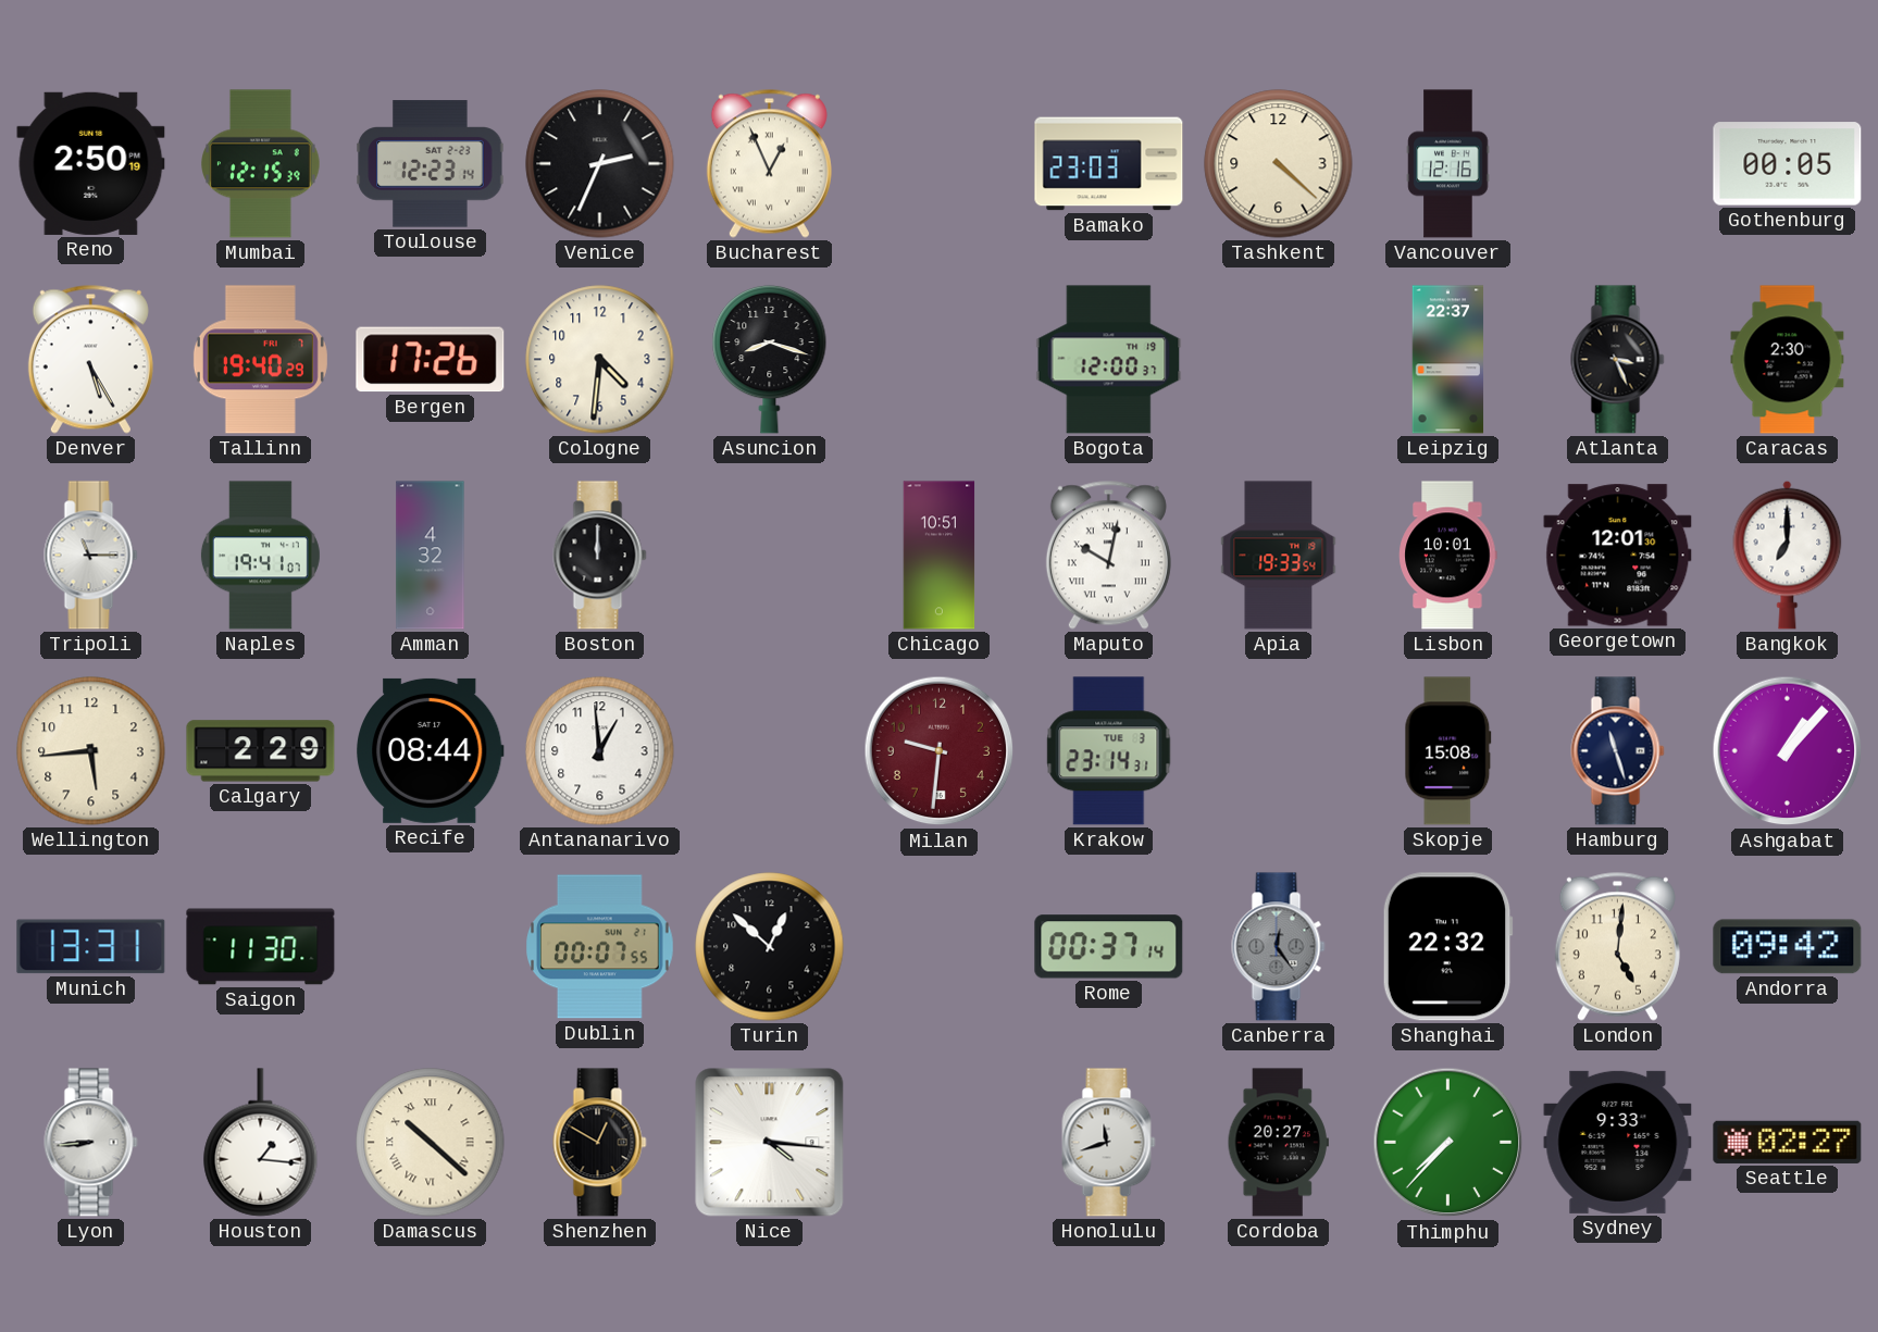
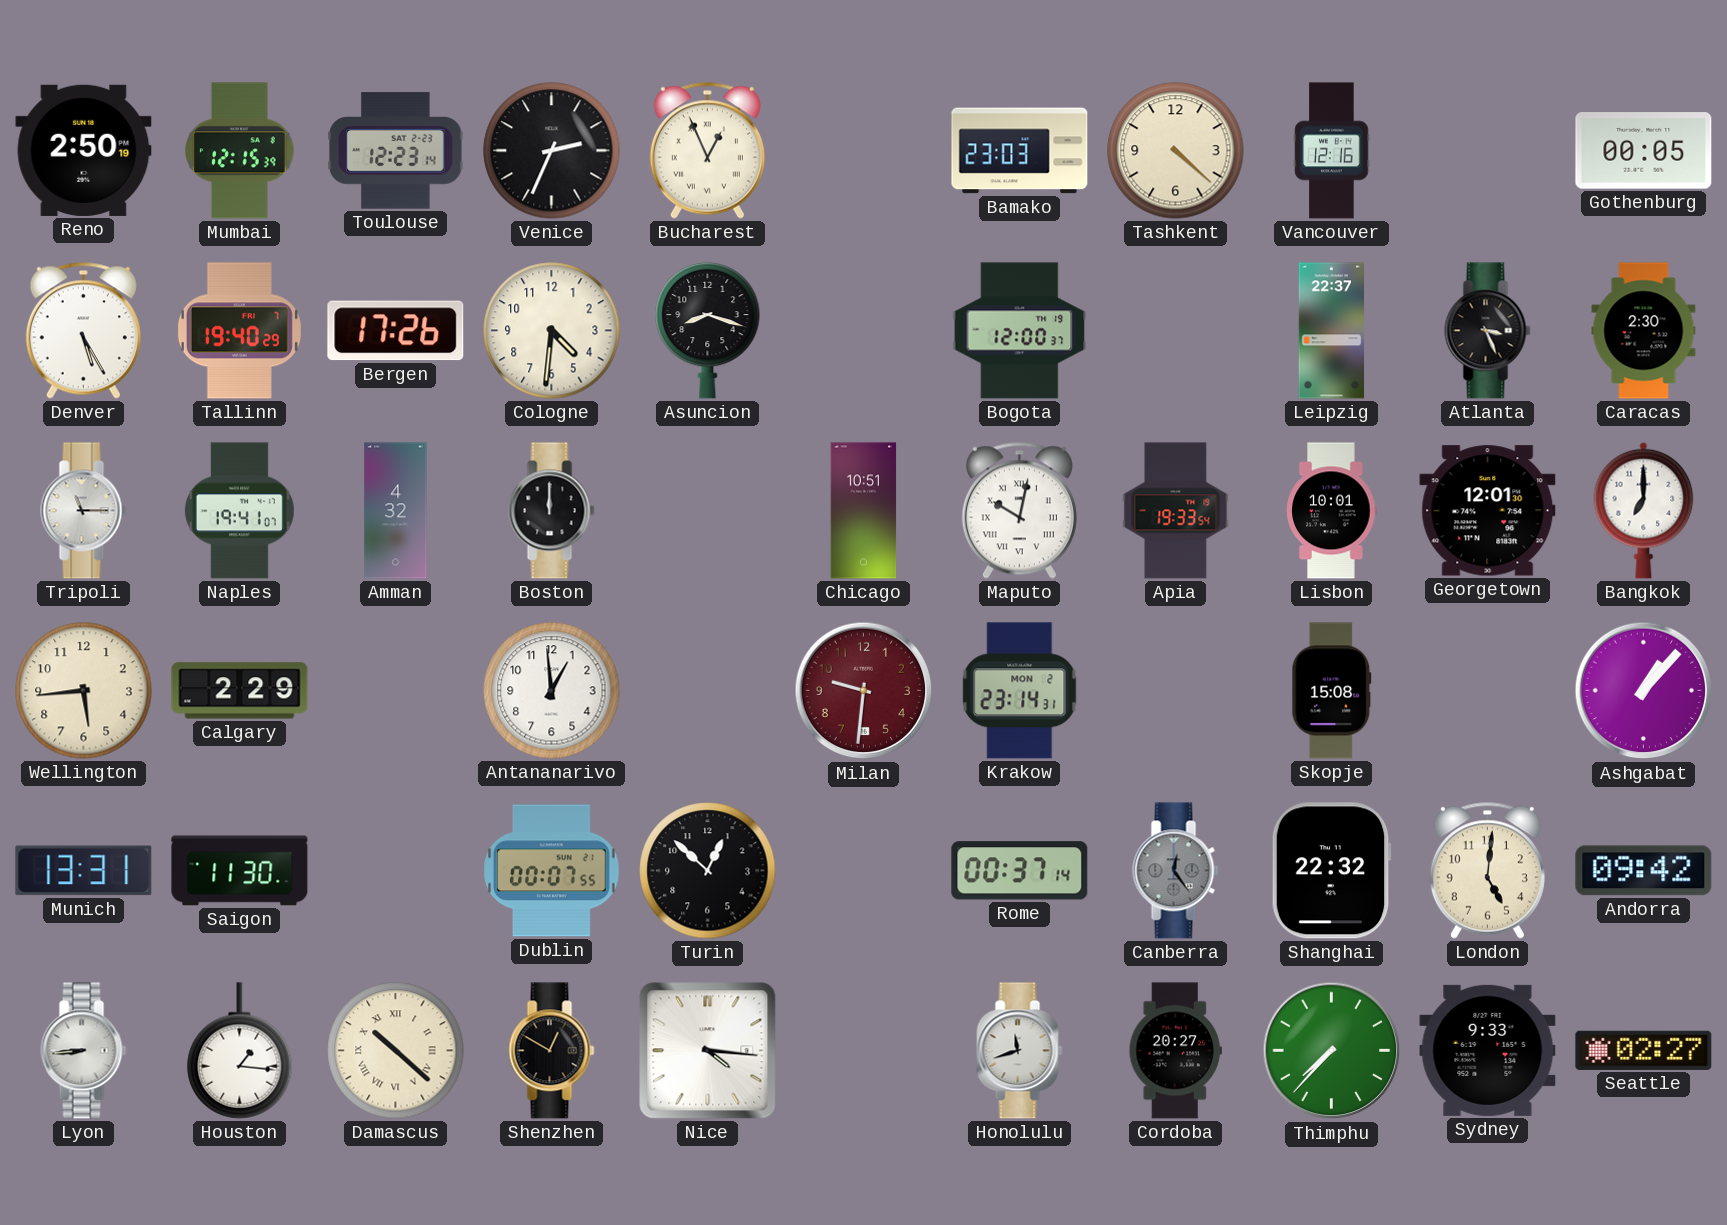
Recife: 08:44 -> none
Krakow date: TUE 3 -> MON 2
Hamburg: 11:27 -> none
